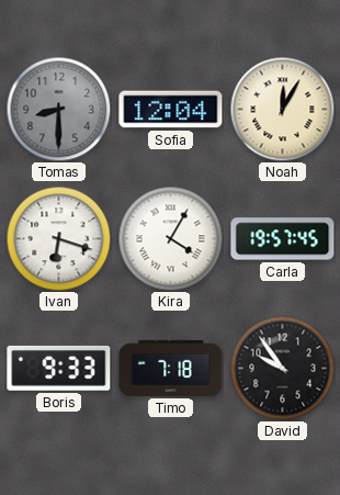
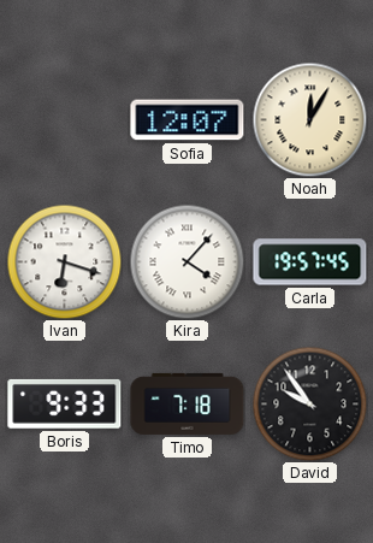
Tomas: 8:30 -> none
Sofia: 12:04 -> 12:07
Kira: 4:05 -> 4:07
